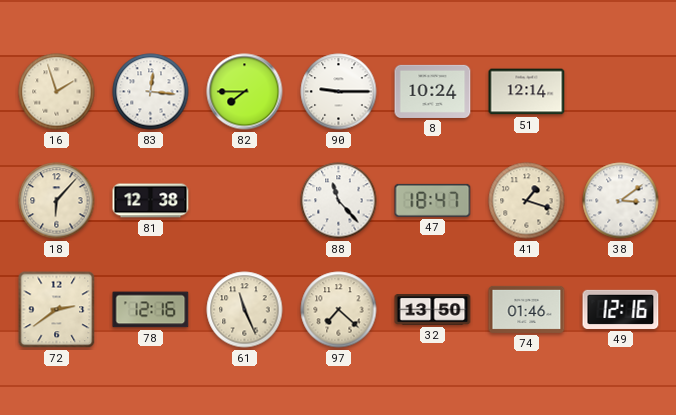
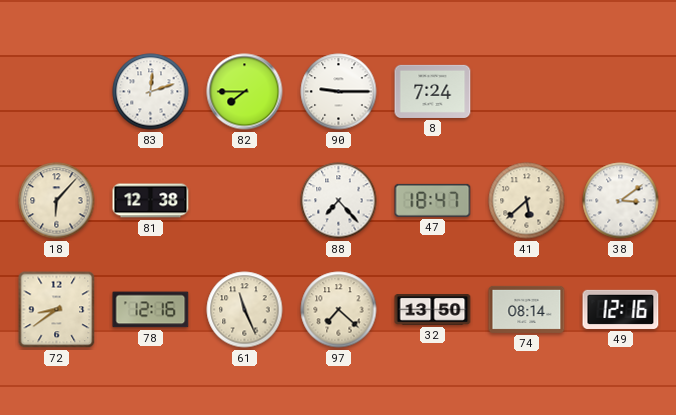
16: 1:57 -> none
83: 12:16 -> 12:12
8: 10:24 -> 7:24
51: 12:14 -> none
88: 11:23 -> 7:23
41: 1:18 -> 5:38
72: 2:39 -> 8:39
74: 01:46 -> 08:14
